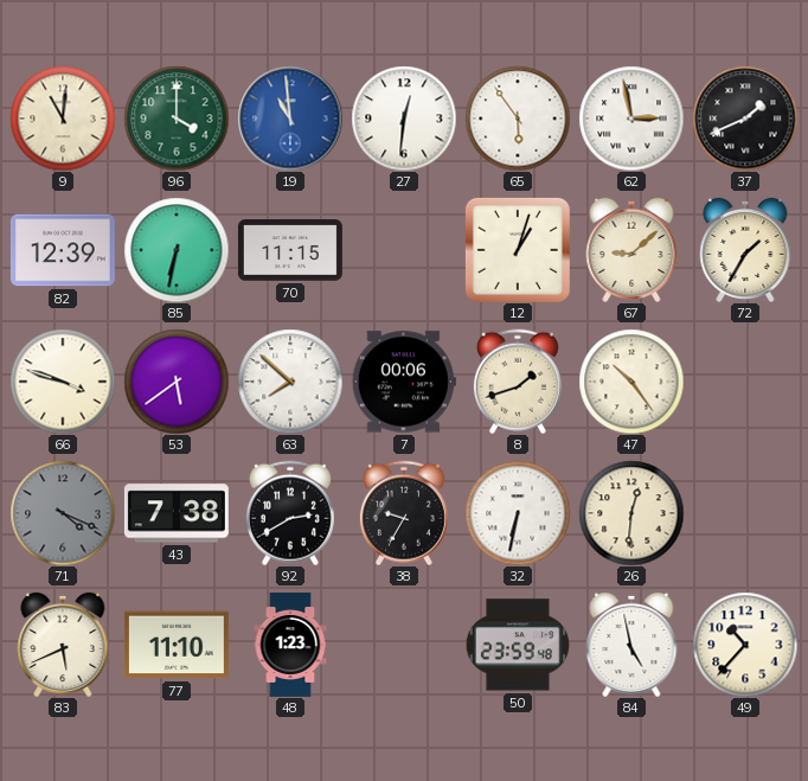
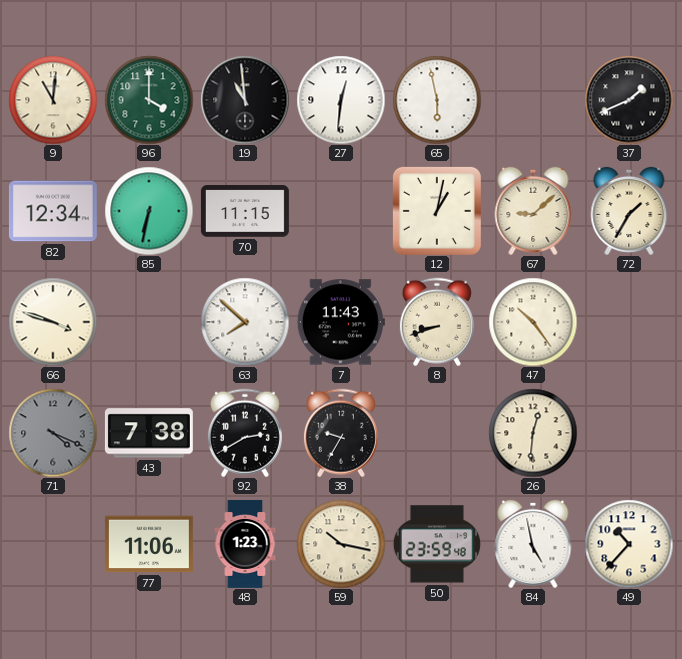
19 dial: blue -> black
65: 5:54 -> 5:58
62: 2:58 -> none
82: 12:39 -> 12:34
12: 1:03 -> 1:02
53: 5:39 -> none
7: 00:06 -> 11:43
8: 1:42 -> 8:42
32: 6:32 -> none
83: 5:41 -> none
77: 11:10 -> 11:06
59: none -> 10:17
